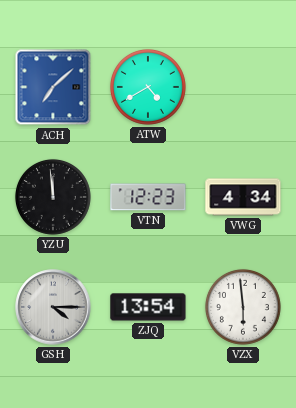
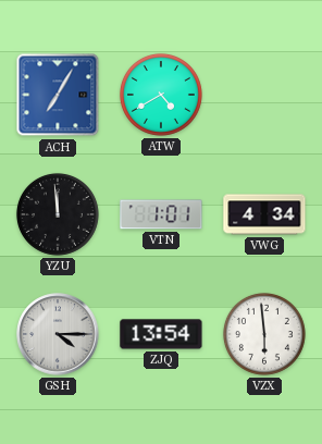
ACH: 7:08 -> 7:05
VTN: 12:23 -> 1:01
